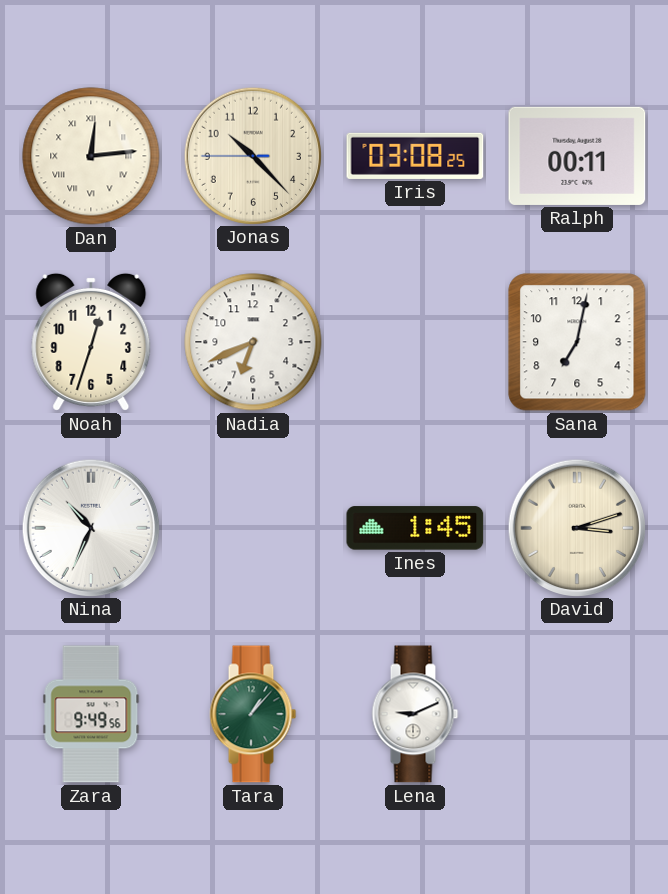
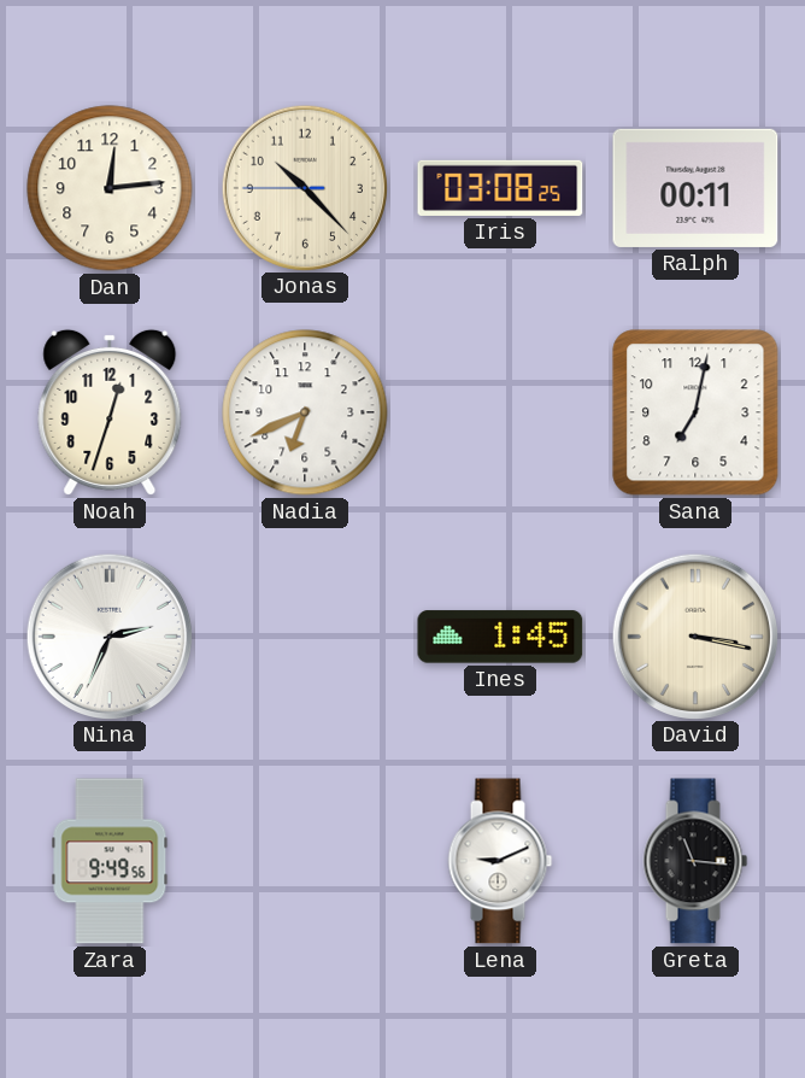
Dan numerals: Roman -> Arabic
Nina: 10:34 -> 2:34
David: 3:12 -> 3:17
Tara: 1:07 -> none
Greta: none -> 11:16
